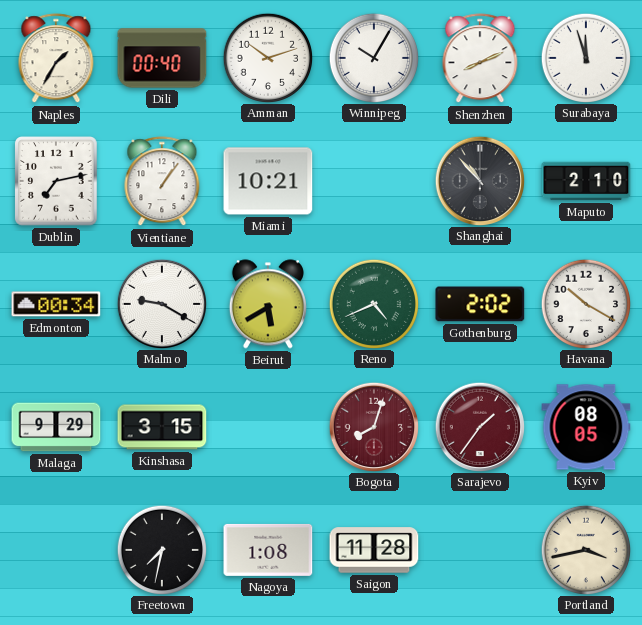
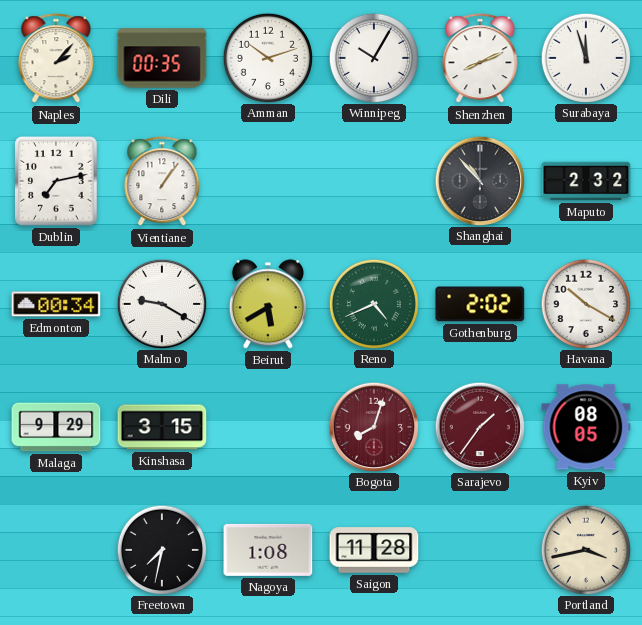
Naples: 1:35 -> 2:07
Dili: 00:40 -> 00:35
Miami: 10:21 -> none
Maputo: 2:10 -> 2:32
